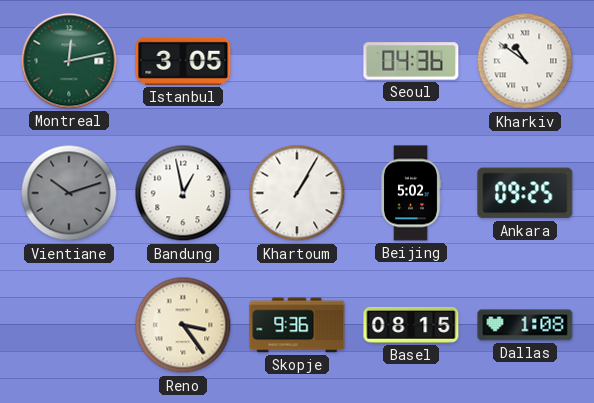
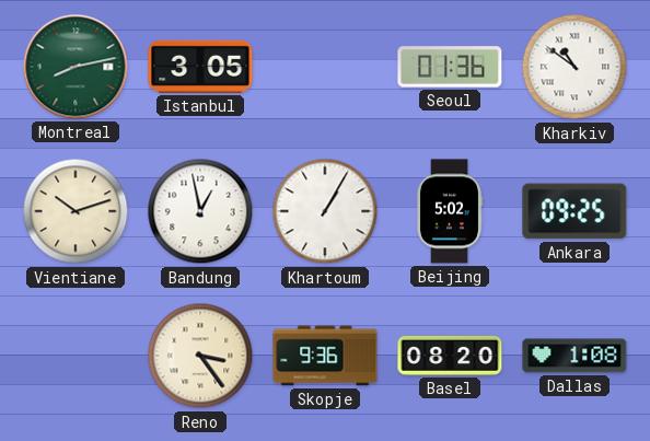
Montreal: 12:13 -> 8:13
Seoul: 04:36 -> 01:36
Vientiane dial: grey -> cream
Basel: 08:15 -> 08:20
